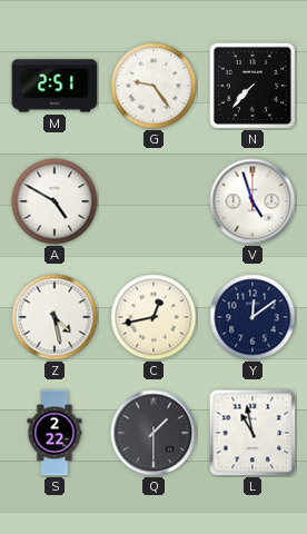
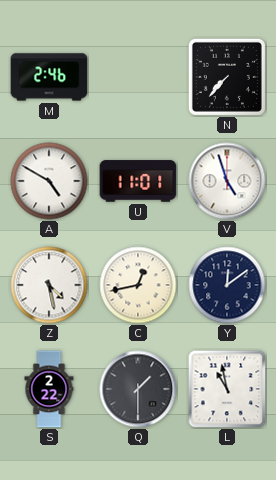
M: 2:51 -> 2:46
G: 9:24 -> none
U: none -> 11:01
